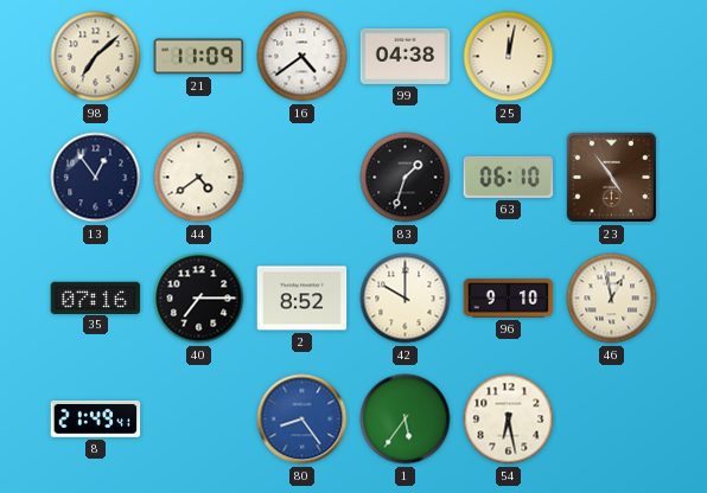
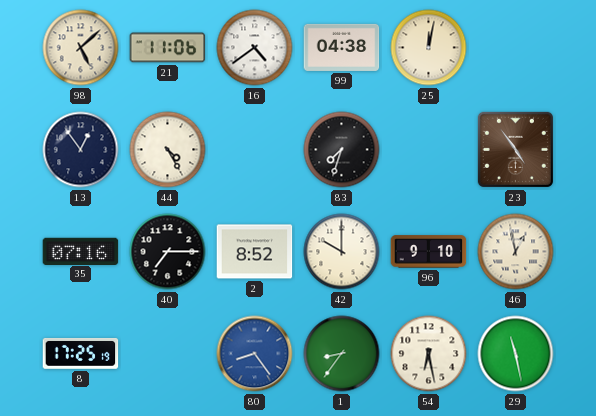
98: 7:08 -> 5:08
21: 11:09 -> 11:06
44: 4:39 -> 4:25
83: 1:33 -> 7:33
63: 06:10 -> none
8: 21:49 -> 17:25
1: 5:36 -> 8:36
29: none -> 11:28
